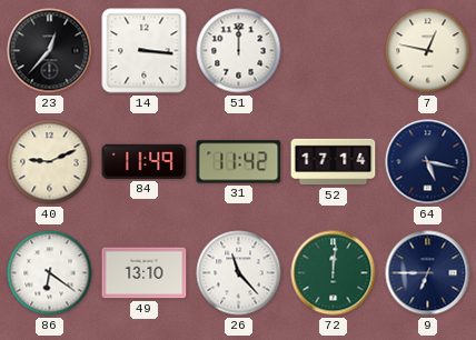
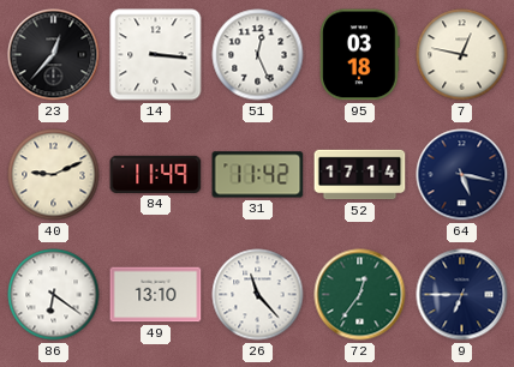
51: 12:00 -> 12:26
95: none -> 03:18
72: 12:01 -> 12:36
